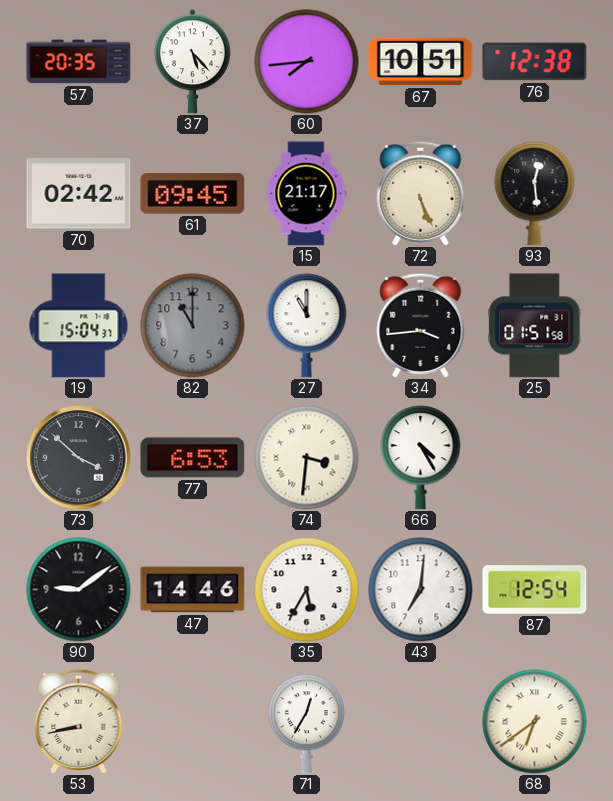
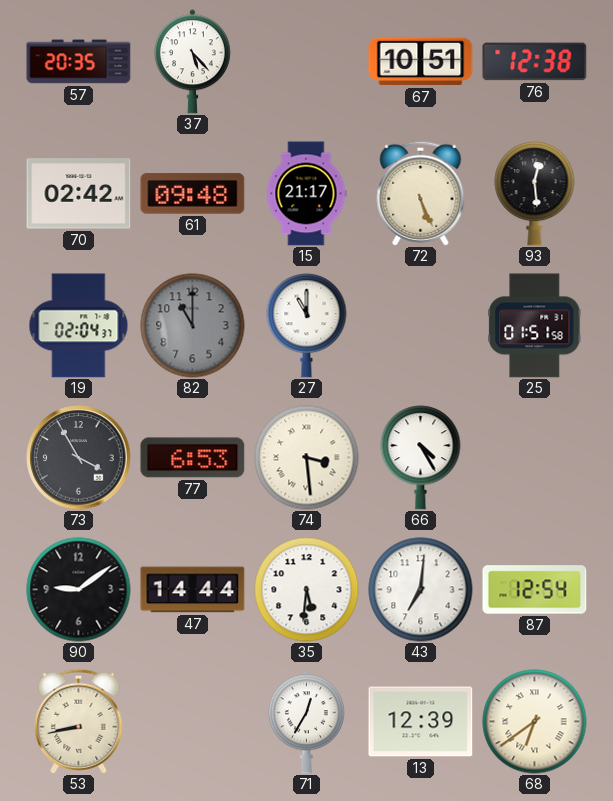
60: 7:44 -> none
61: 09:45 -> 09:48
19: 15:04 -> 02:04
34: 3:44 -> none
73: 3:52 -> 3:55
74: 3:31 -> 3:29
47: 14:46 -> 14:44
35: 5:35 -> 5:31
13: none -> 12:39
